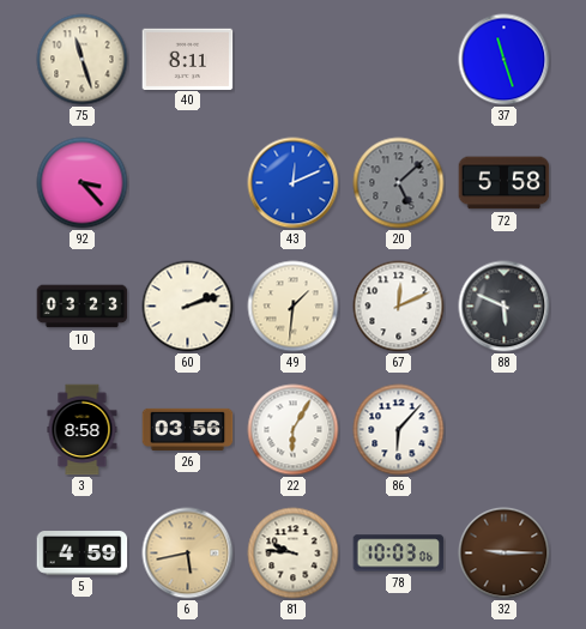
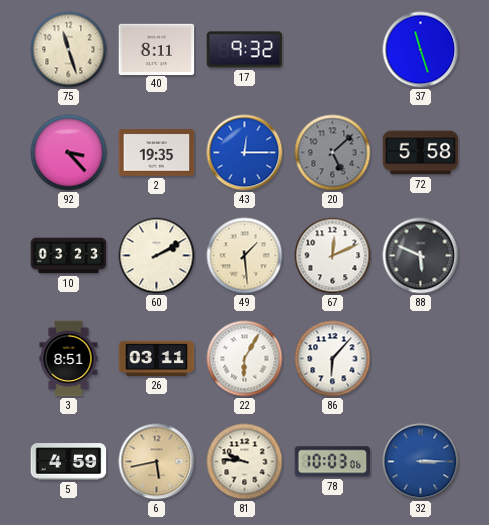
17: none -> 9:32
2: none -> 19:35
43: 12:11 -> 12:15
60: 2:12 -> 2:10
49: 1:31 -> 1:29
3: 8:58 -> 8:51
26: 03:56 -> 03:11
32: 9:15 -> 3:15
32 dial: brown -> blue
